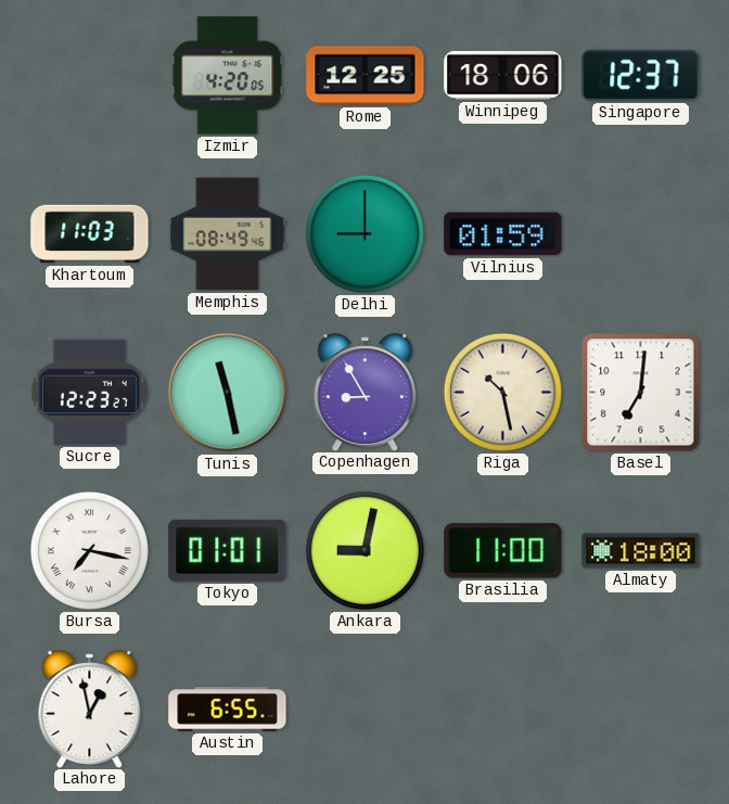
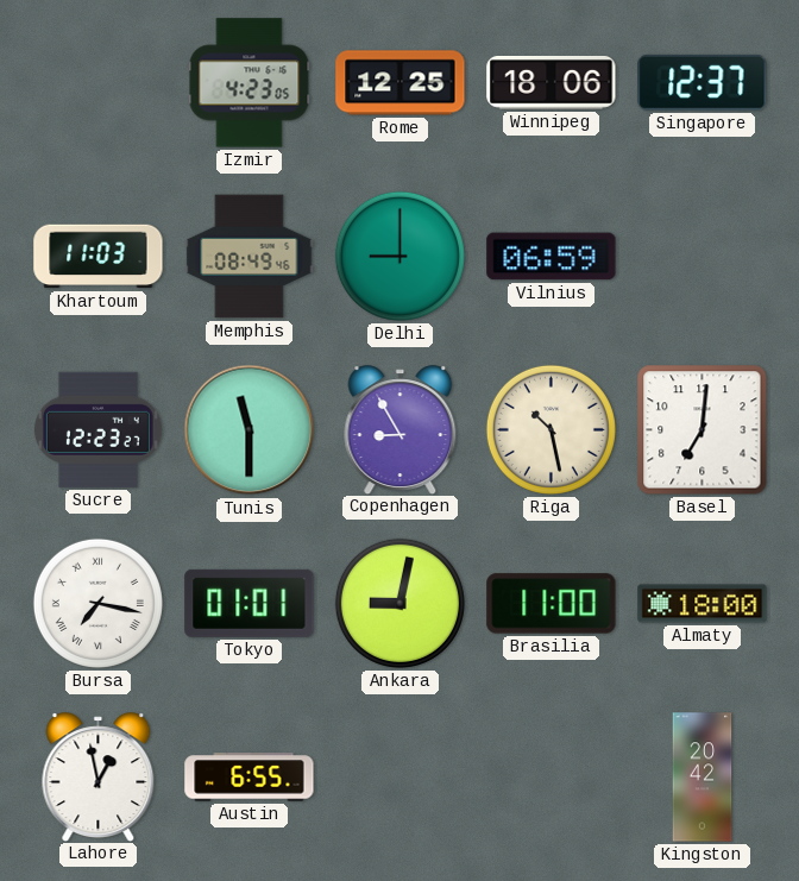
Izmir: 4:20 -> 4:23
Vilnius: 01:59 -> 06:59
Tunis: 11:28 -> 11:30
Kingston: none -> 20:42
